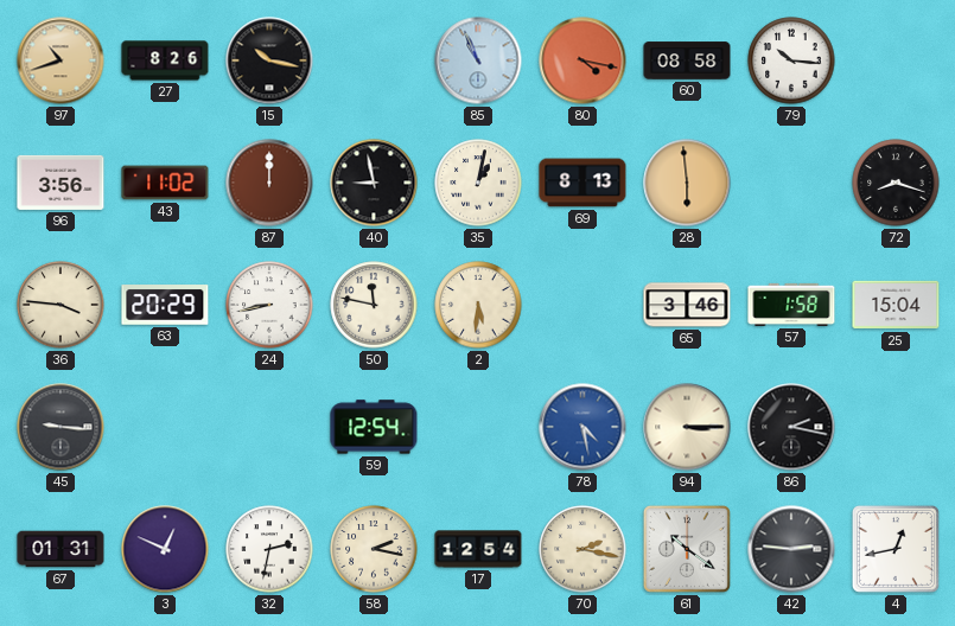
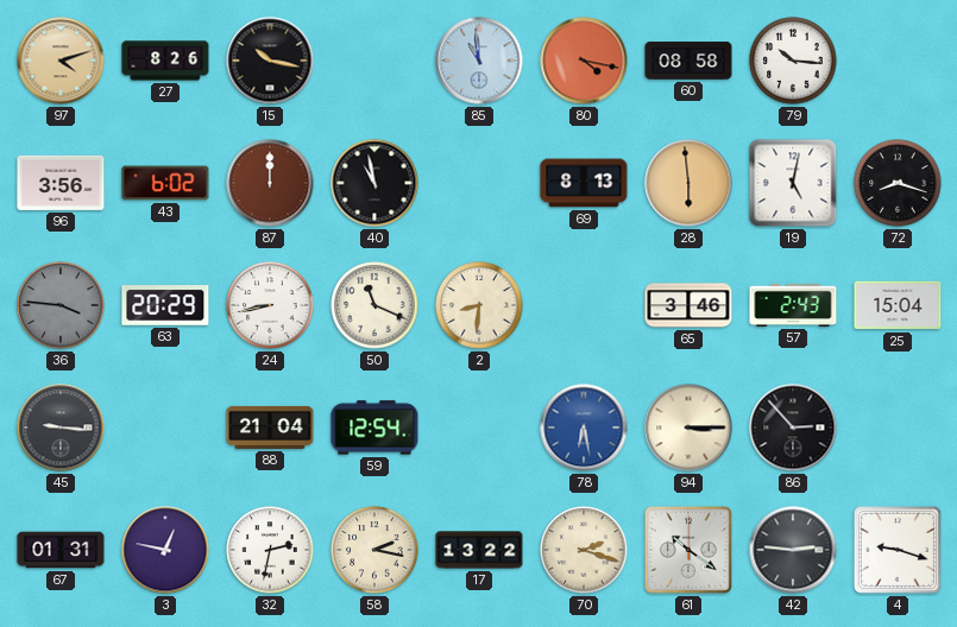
97: 10:42 -> 4:12
85: 10:56 -> 10:59
43: 11:02 -> 6:02
40: 8:58 -> 10:58
35: 1:02 -> none
19: none -> 5:02
36 dial: cream -> grey
50: 11:47 -> 11:19
2: 5:31 -> 8:31
57: 1:58 -> 2:43
88: none -> 21:04
78: 4:28 -> 6:28
86: 2:17 -> 2:53
3: 12:49 -> 12:47
17: 12:54 -> 13:22
70: 2:17 -> 2:18
4: 12:43 -> 9:18
